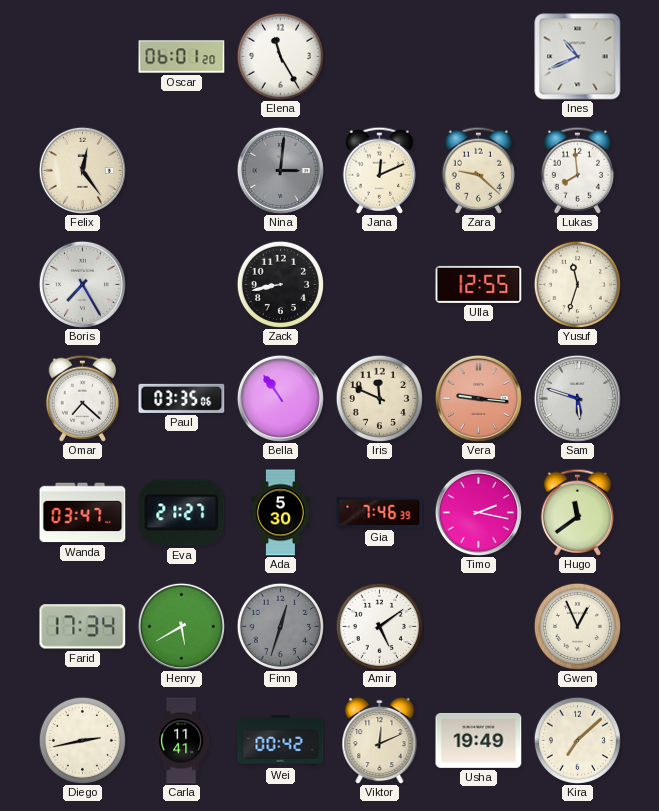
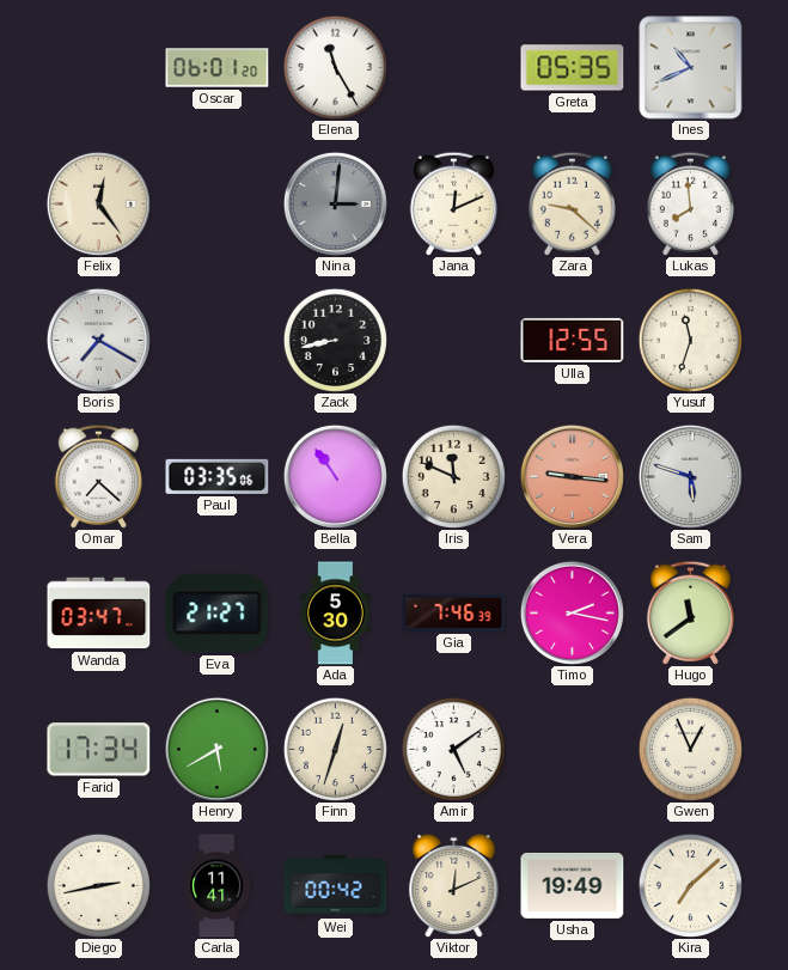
Greta: none -> 05:35
Boris: 7:25 -> 7:20
Finn dial: grey -> cream
